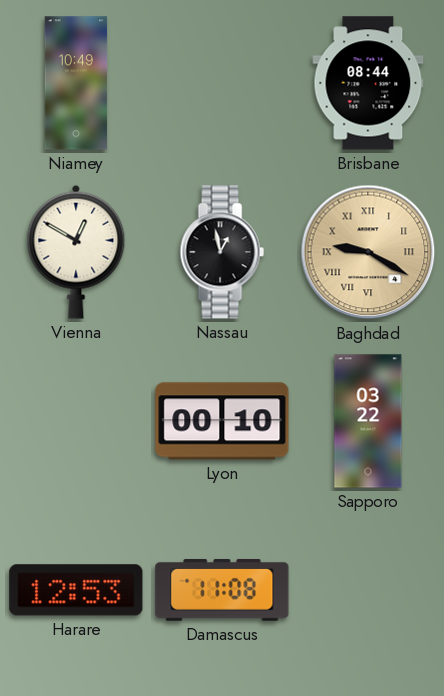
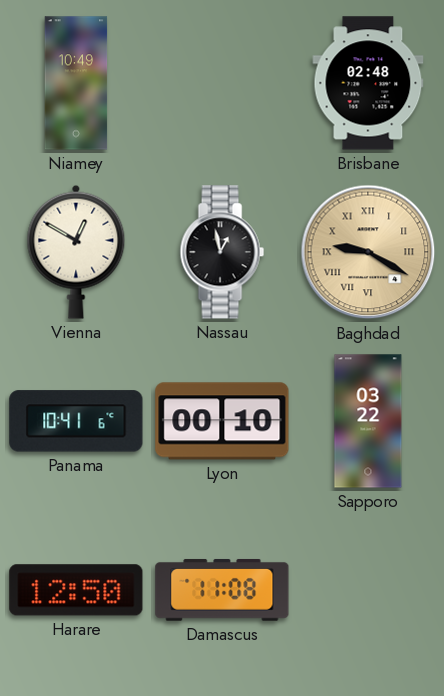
Brisbane: 08:44 -> 02:48
Panama: none -> 10:41
Harare: 12:53 -> 12:50
